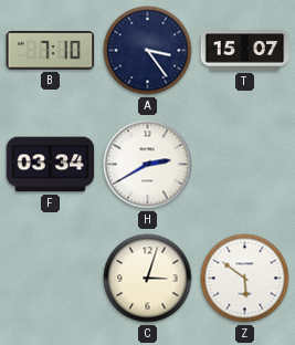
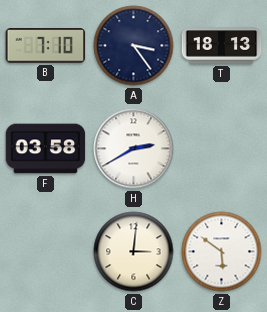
T: 15:07 -> 18:13
F: 03:34 -> 03:58
C: 3:03 -> 3:01
